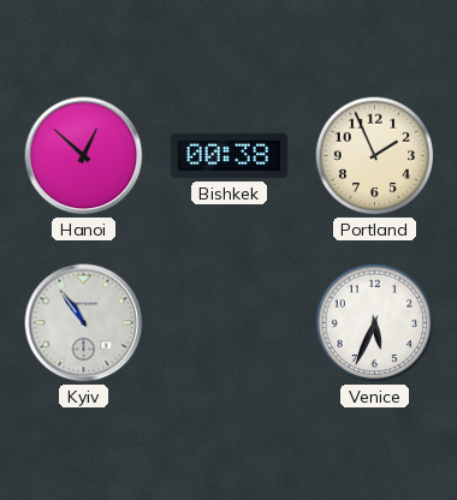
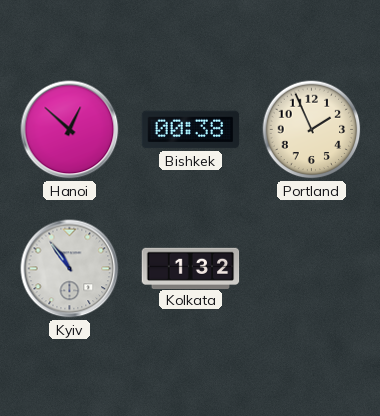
Kolkata: none -> 1:32
Venice: 5:34 -> none
